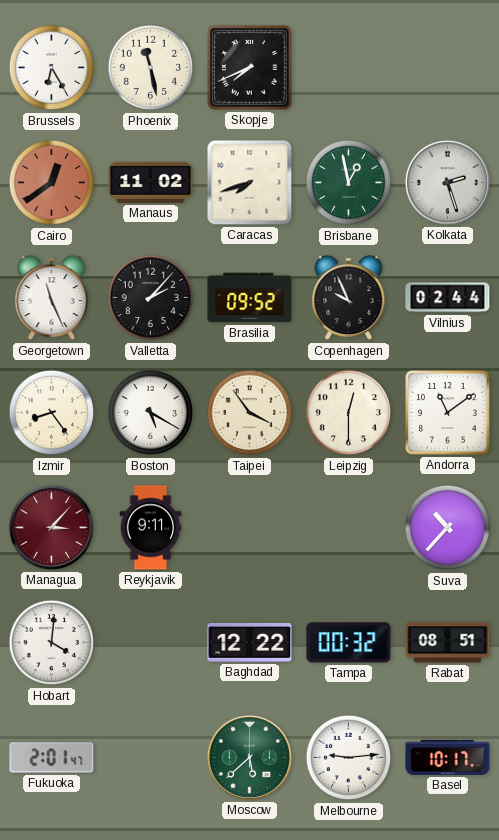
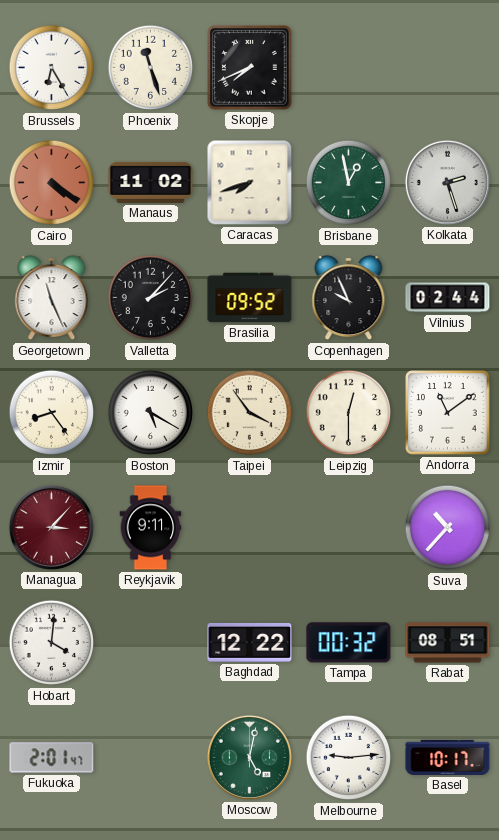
Phoenix: 11:28 -> 11:27
Cairo: 12:39 -> 4:21
Moscow: 5:38 -> 5:02
